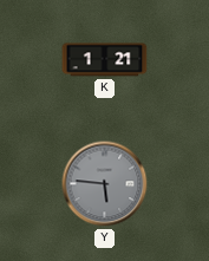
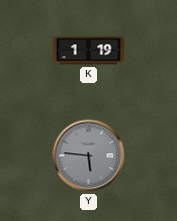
K: 1:21 -> 1:19
